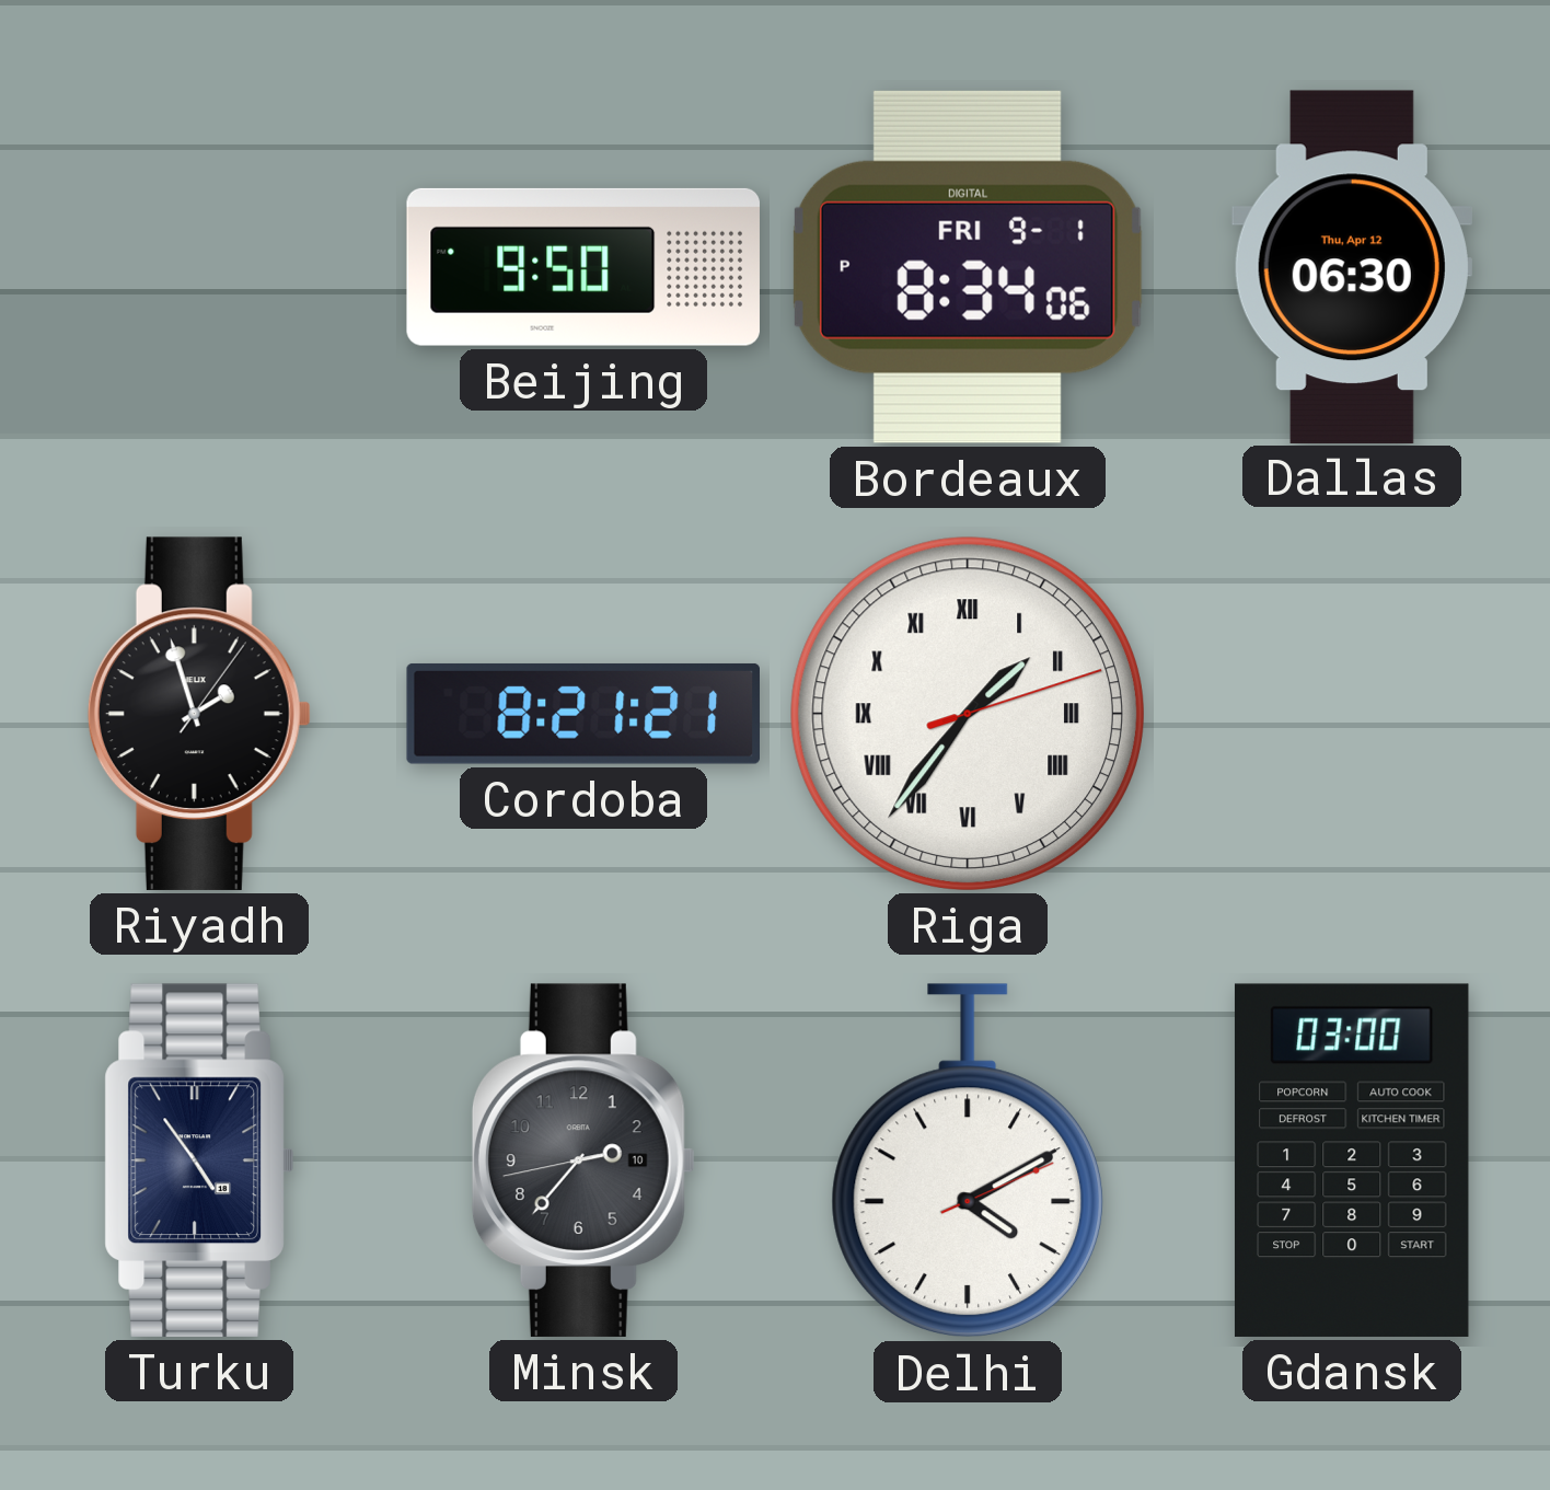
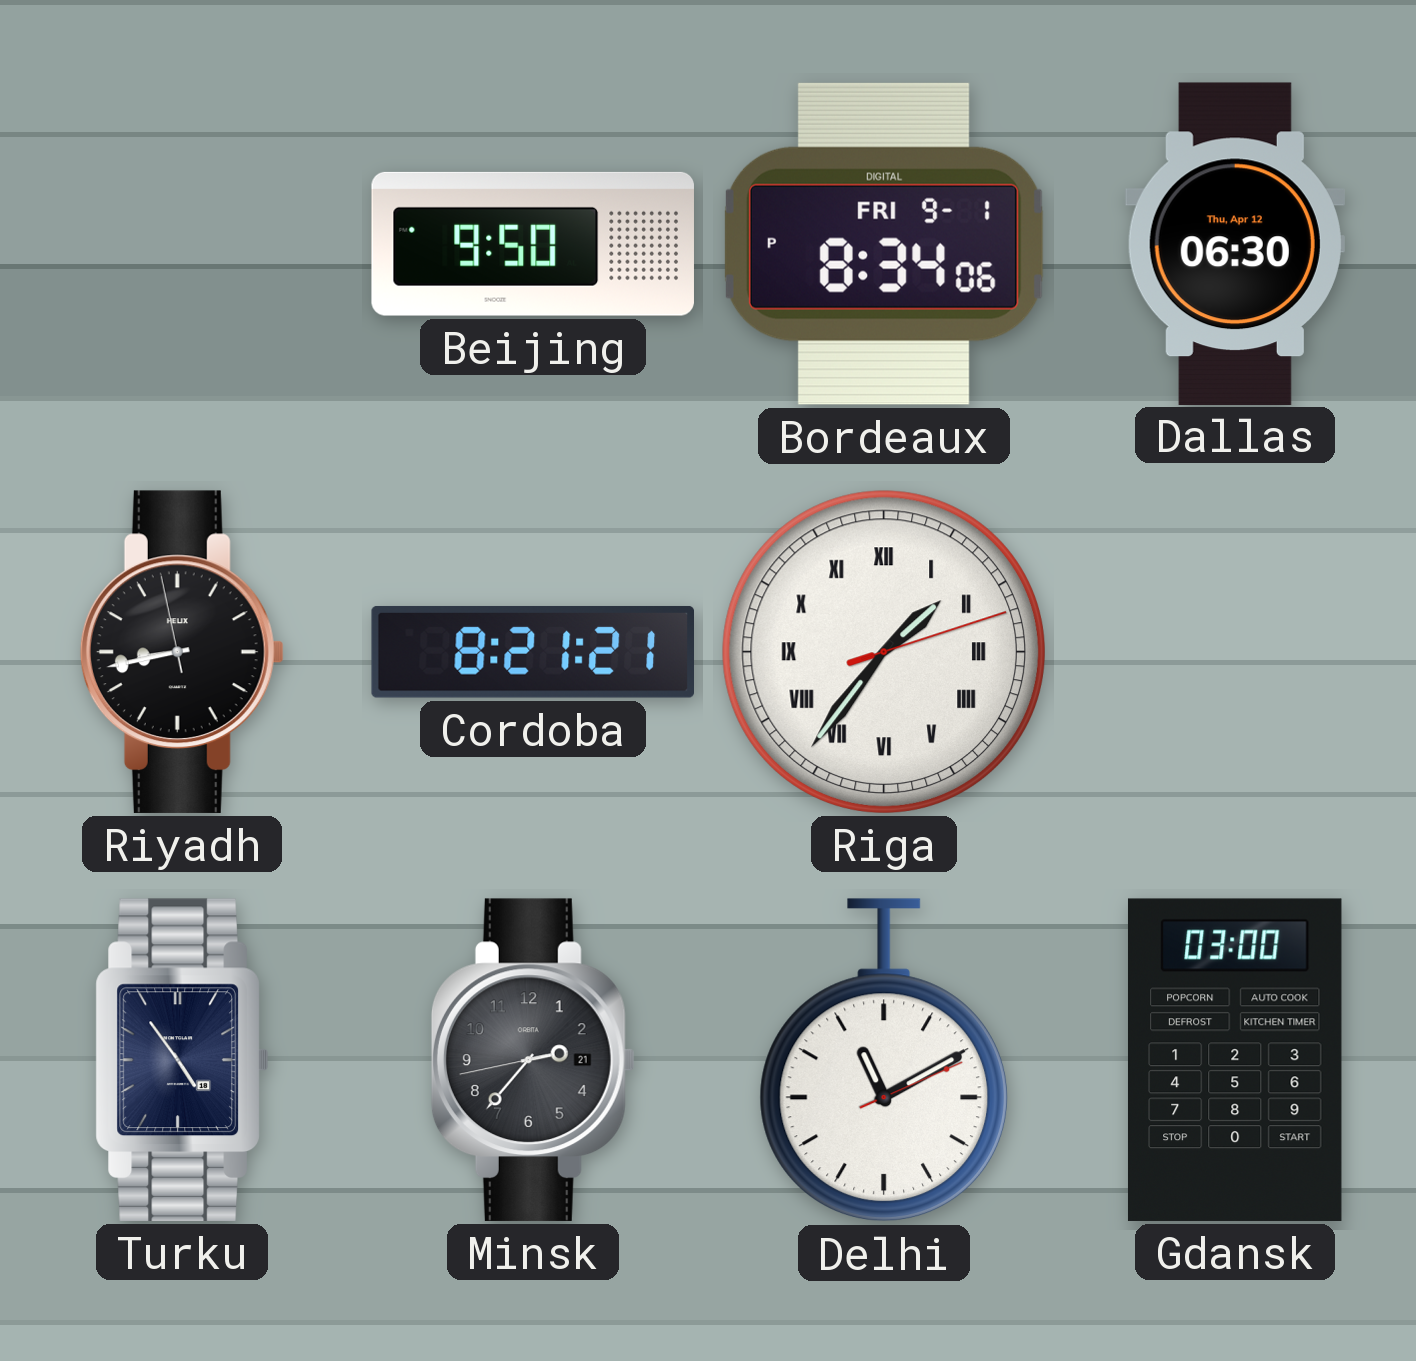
Riyadh: 1:57 -> 8:42
Minsk date: 10 -> 21
Delhi: 4:10 -> 11:10
